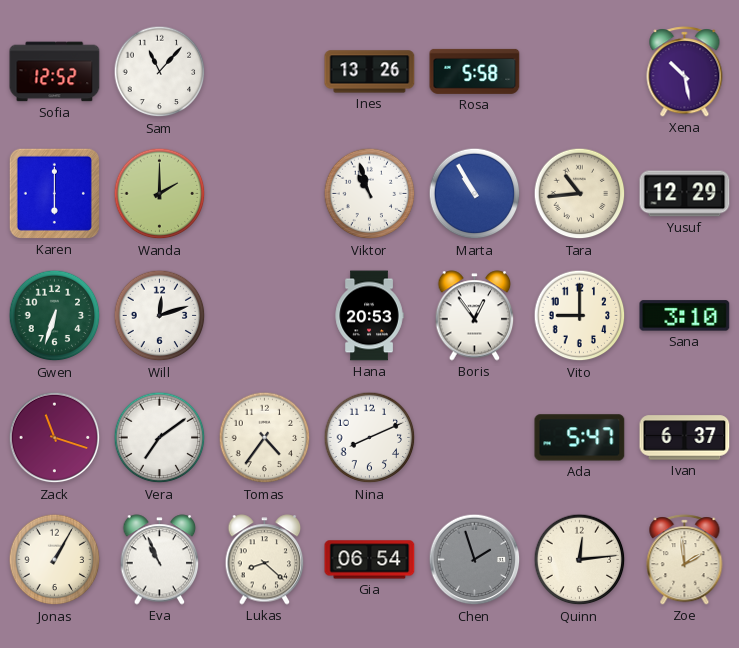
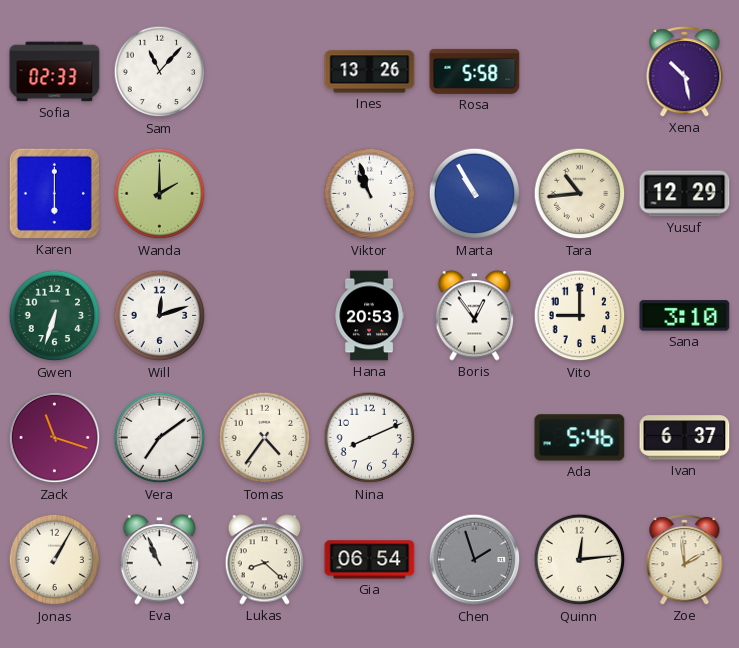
Sofia: 12:52 -> 02:33
Ada: 5:47 -> 5:46
